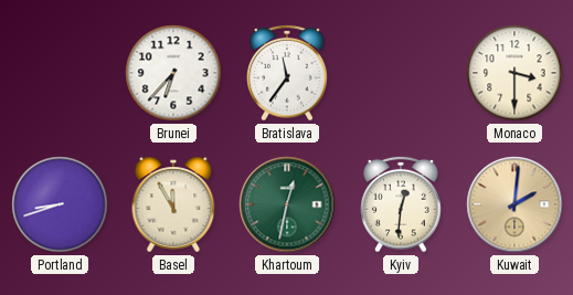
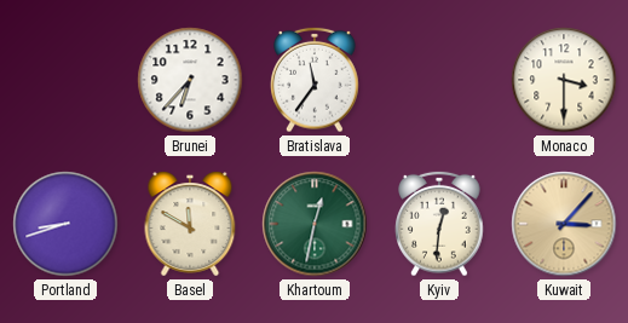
Basel: 11:55 -> 11:50
Kuwait: 2:01 -> 3:07
